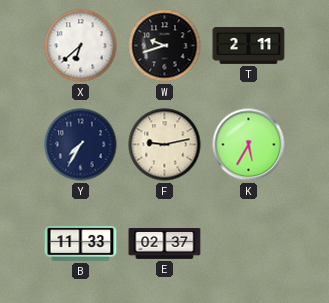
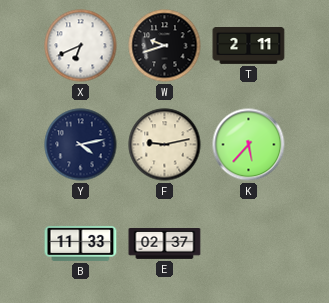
X: 6:38 -> 6:41
Y: 7:35 -> 4:13
K: 5:35 -> 5:37
